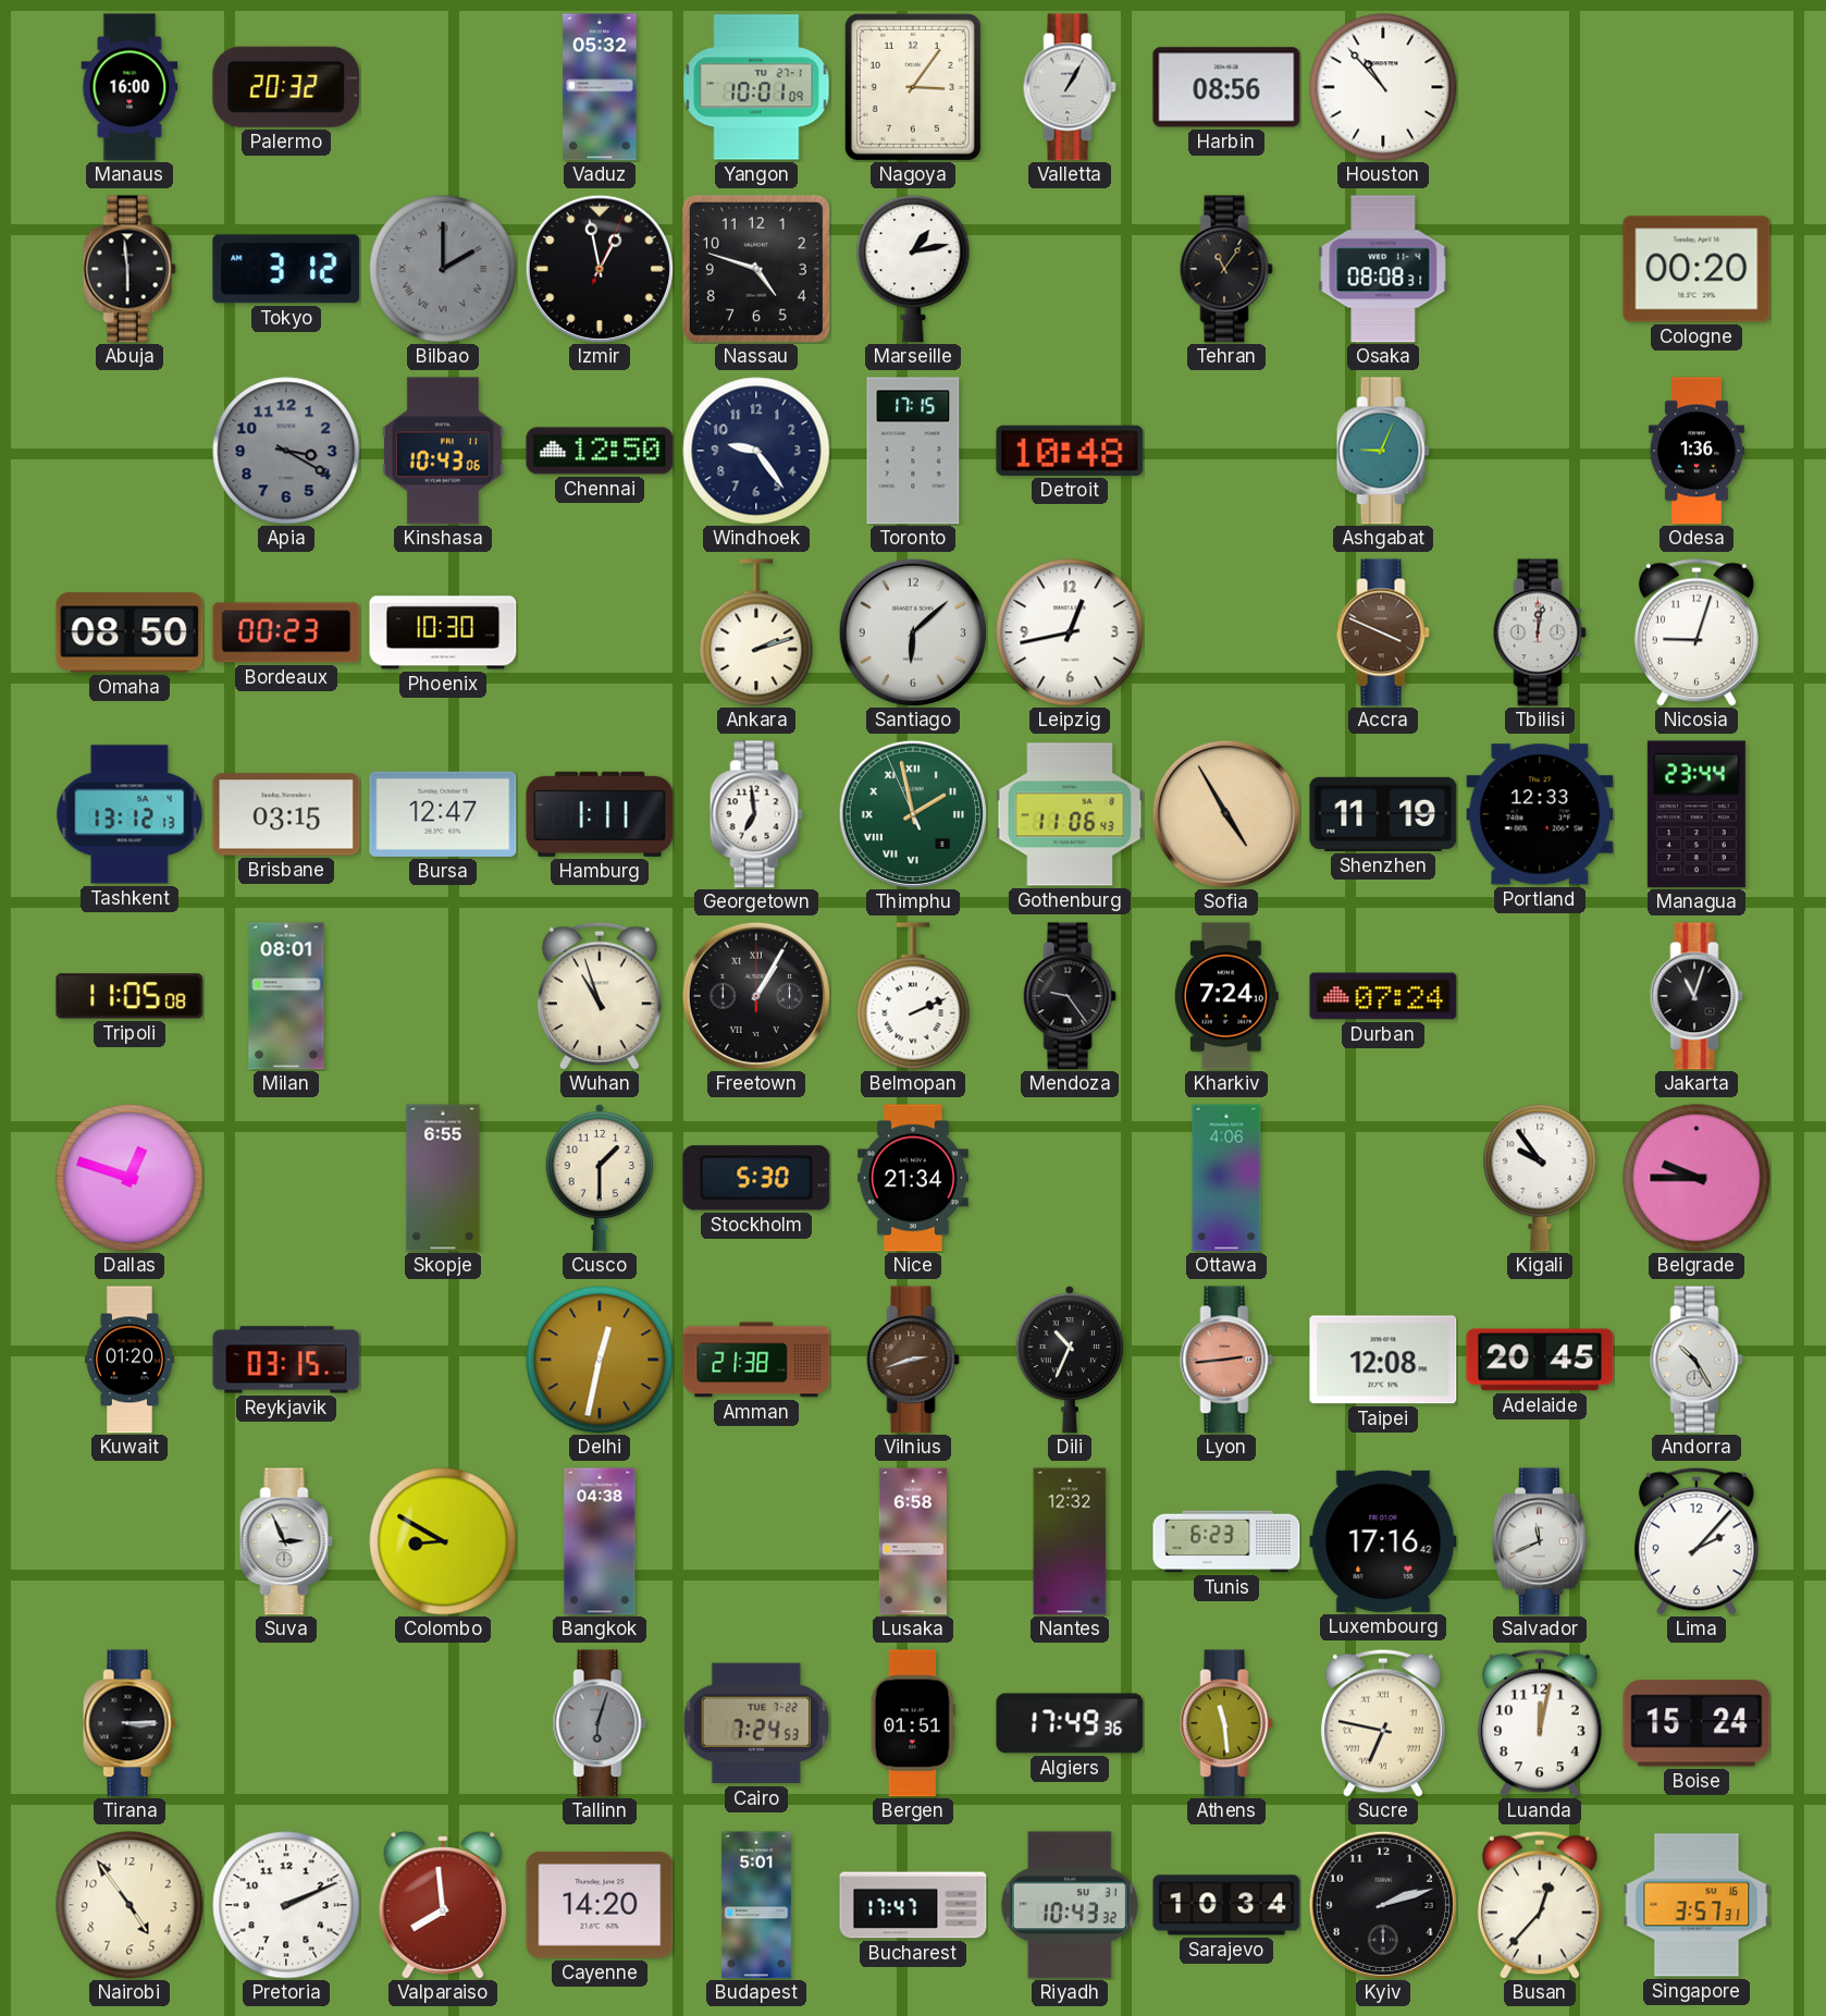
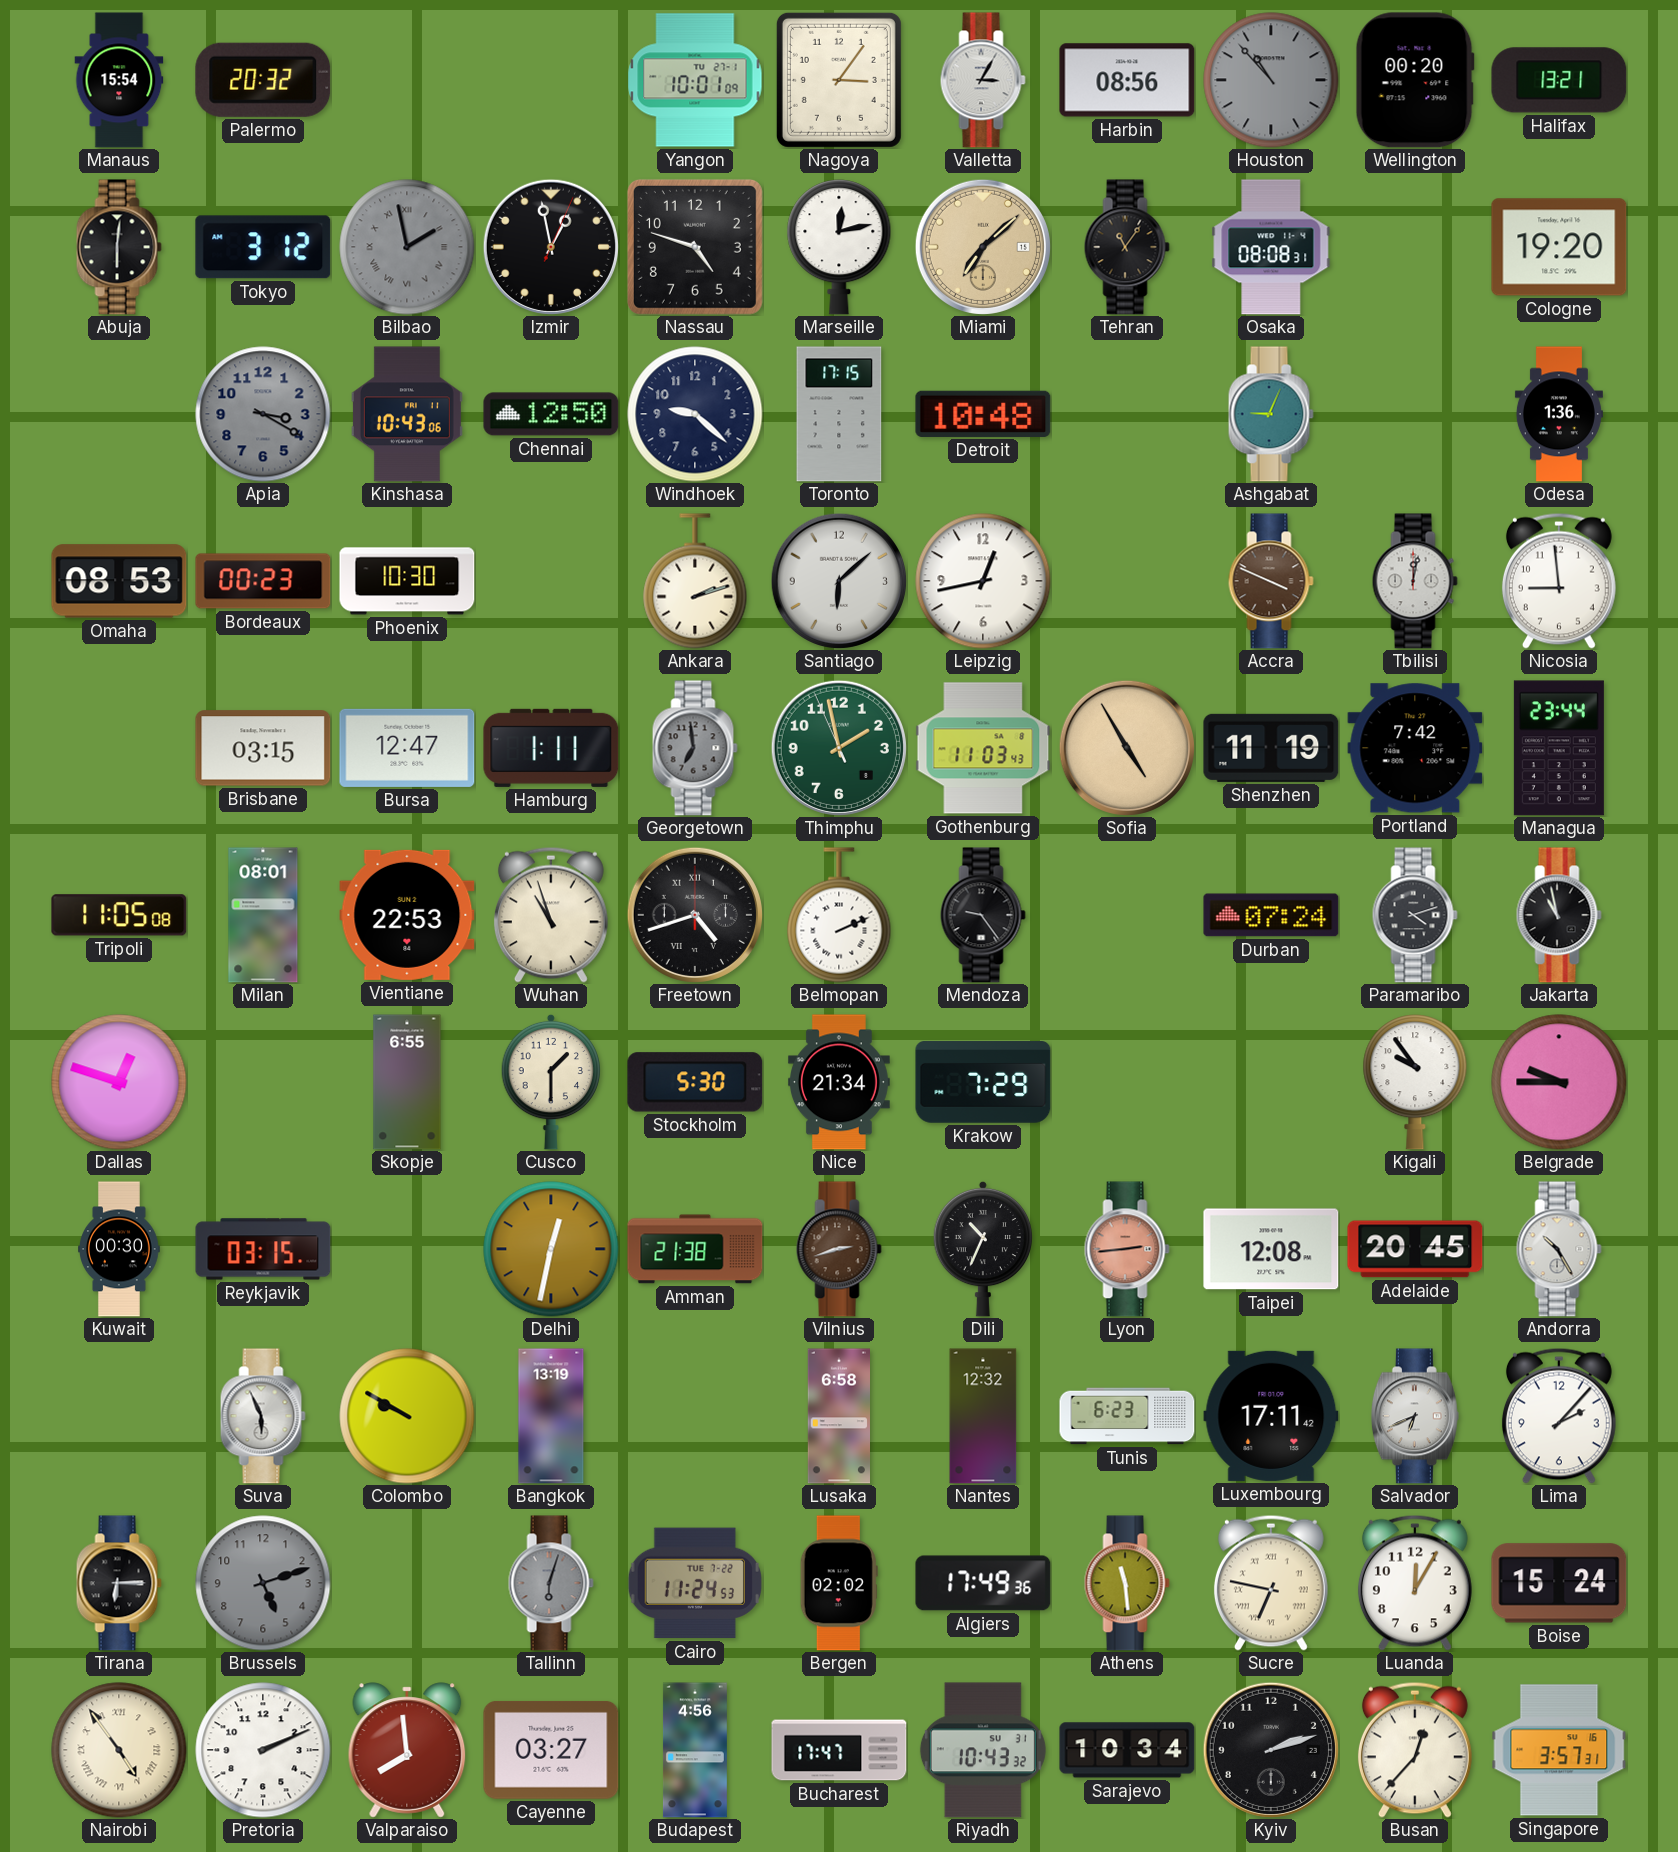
Manaus: 16:00 -> 15:54
Vaduz: 05:32 -> none
Valletta: 1:05 -> 3:05
Houston dial: white -> grey
Wellington: none -> 00:20
Halifax: none -> 13:21
Abuja: 5:59 -> 6:01
Bilbao: 2:00 -> 1:58
Marseille: 1:13 -> 12:13
Miami: none -> 7:08
Cologne: 00:20 -> 19:20
Windhoek: 9:24 -> 9:22
Omaha: 08:50 -> 08:53
Nicosia: 9:03 -> 8:59
Tashkent: 13:12 -> none
Georgetown dial: white -> grey
Thimphu numerals: Roman -> Arabic
Gothenburg: 11:06 -> 11:03
Portland: 12:33 -> 7:42
Vientiane: none -> 22:53
Freetown: 1:05 -> 4:42
Kharkiv: 7:24 -> none
Paramaribo: none -> 4:12
Jakarta: 11:03 -> 10:58
Krakow: none -> 7:29
Ottawa: 4:06 -> none
Kuwait: 01:20 -> 00:30
Suva: 2:56 -> 5:56
Colombo: 8:50 -> 9:50
Bangkok: 04:38 -> 13:19
Luxembourg: 17:16 -> 17:11
Salvador: 11:41 -> 6:41
Tirana: 3:15 -> 6:15
Brussels: none -> 5:12
Cairo: 7:24 -> 11:24
Bergen: 01:51 -> 02:02
Luanda: 12:02 -> 12:05
Nairobi numerals: Arabic -> Roman
Cayenne: 14:20 -> 03:27
Budapest: 5:01 -> 4:56
